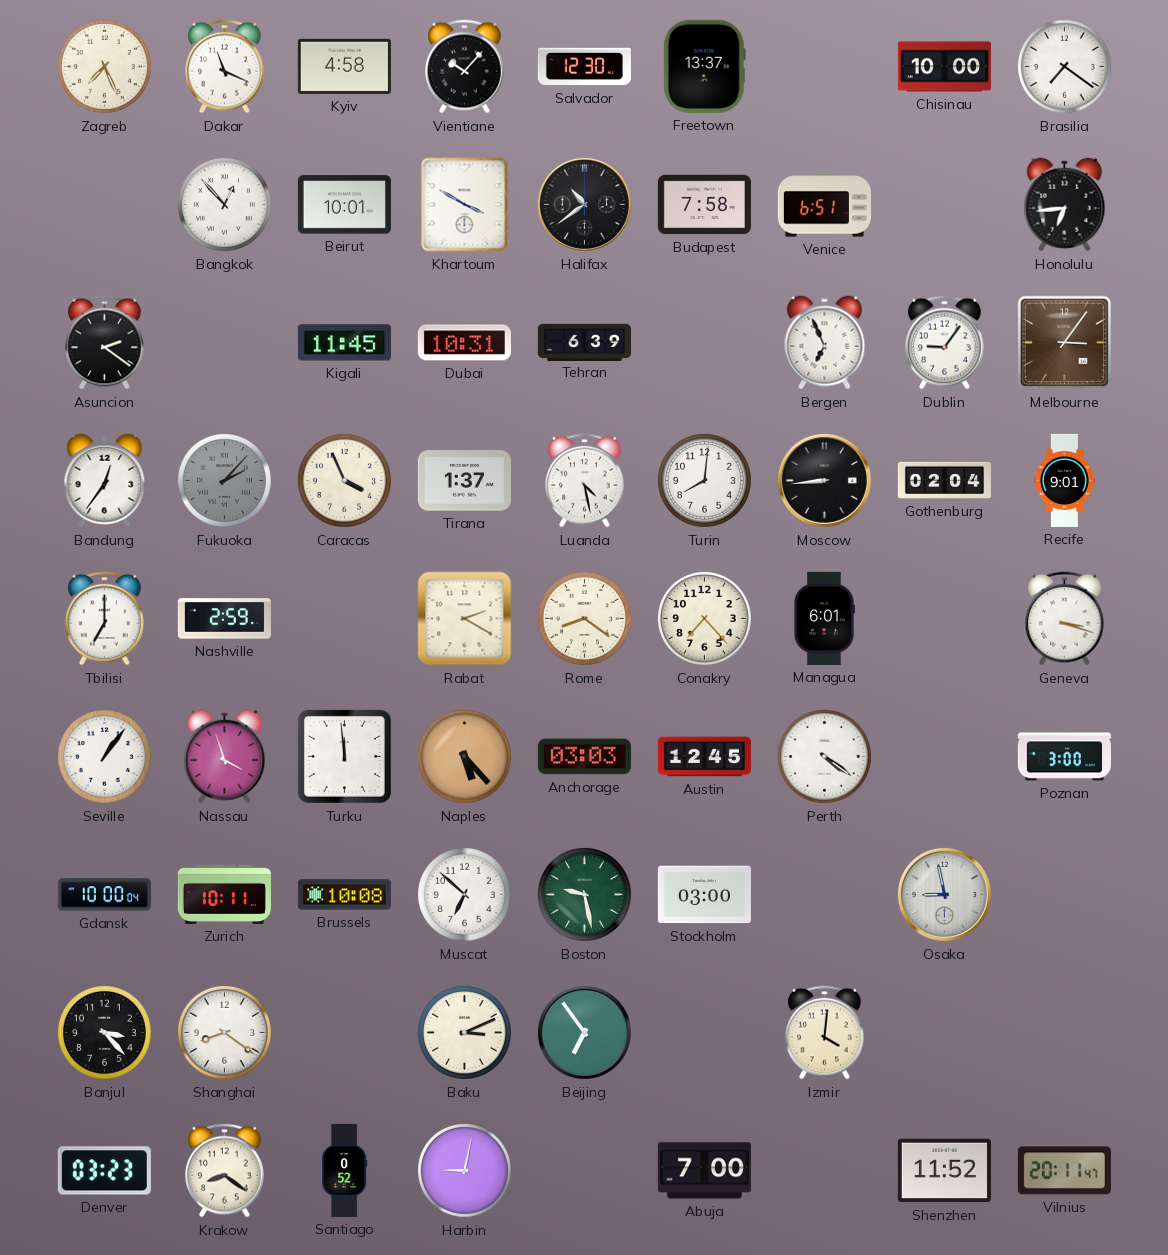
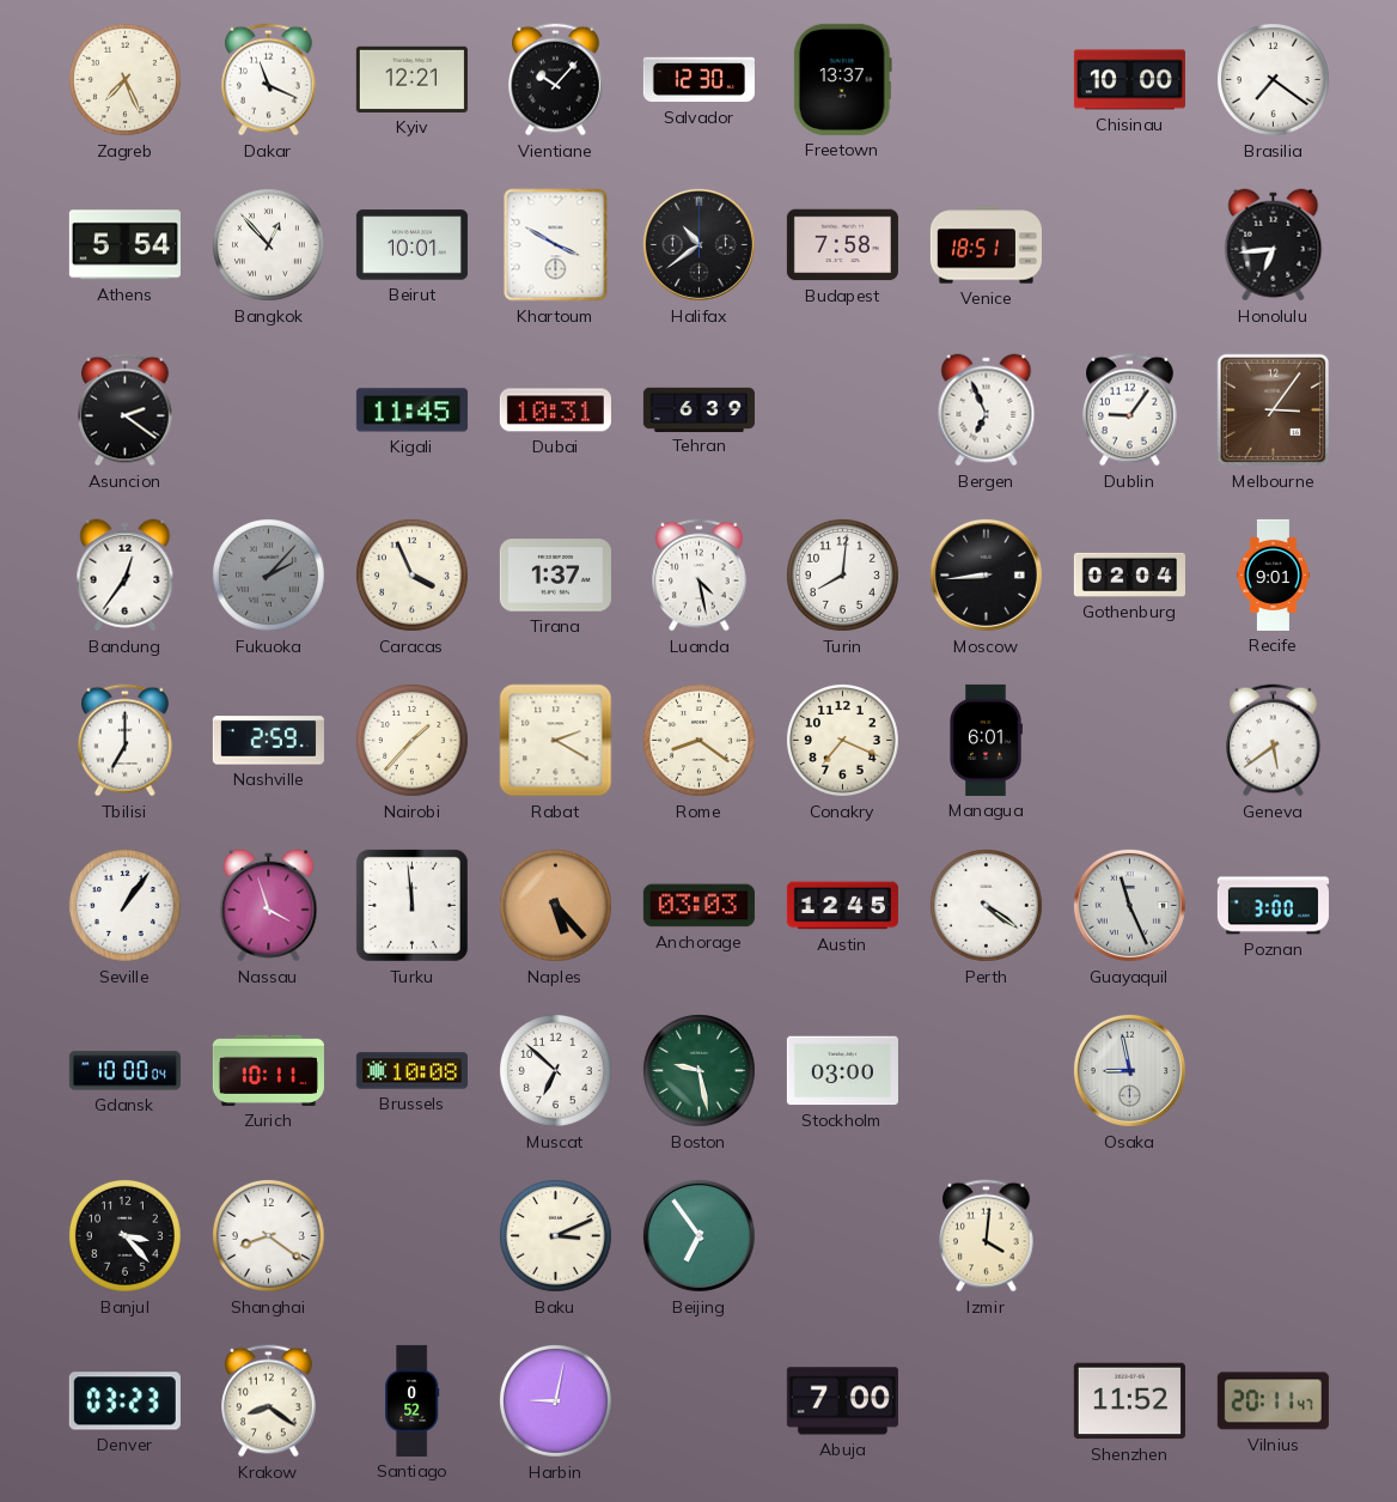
Kyiv: 4:58 -> 12:21
Athens: none -> 5:54
Venice: 6:51 -> 18:51
Nairobi: none -> 1:37
Conakry: 7:23 -> 7:19
Geneva: 3:18 -> 5:39
Guayaquil: none -> 11:26
